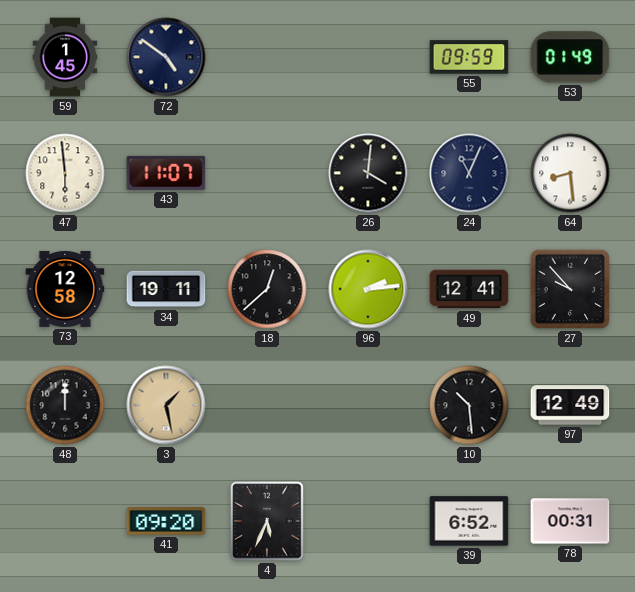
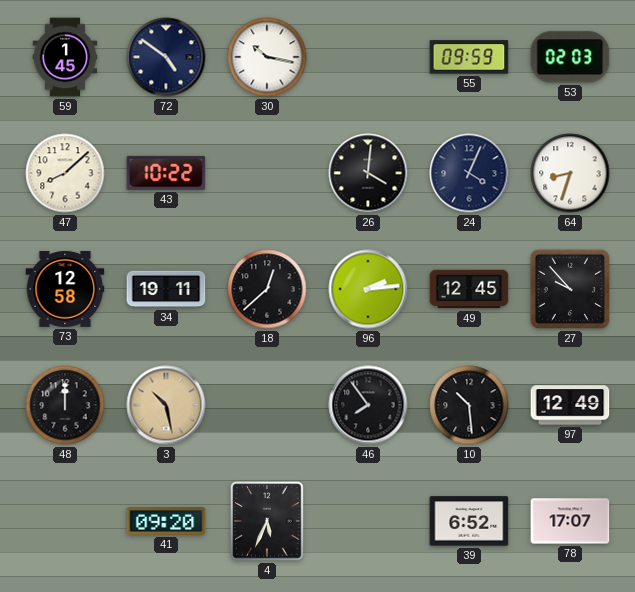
30: none -> 10:17
53: 01:49 -> 02:03
47: 5:59 -> 8:08
43: 11:07 -> 10:22
24: 11:04 -> 4:04
64: 8:29 -> 8:33
49: 12:41 -> 12:45
3: 1:28 -> 10:28
46: none -> 7:54
78: 00:31 -> 17:07
